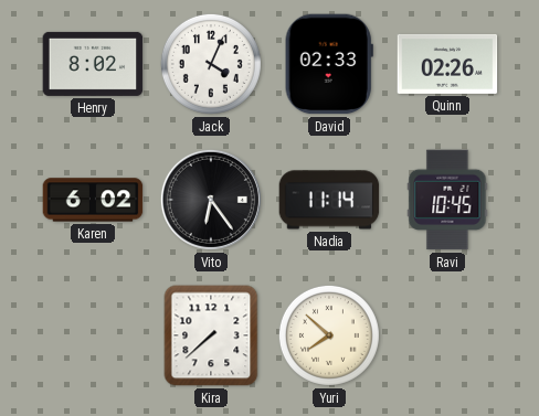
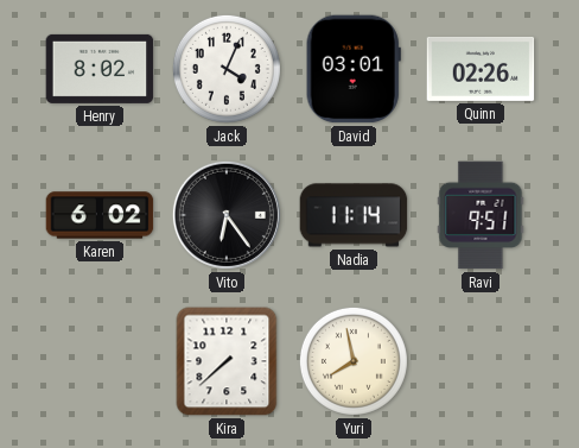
David: 02:33 -> 03:01
Ravi: 10:45 -> 9:51
Yuri: 7:52 -> 7:58
